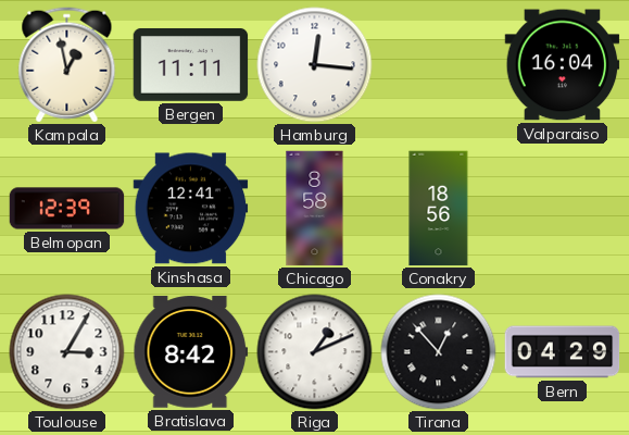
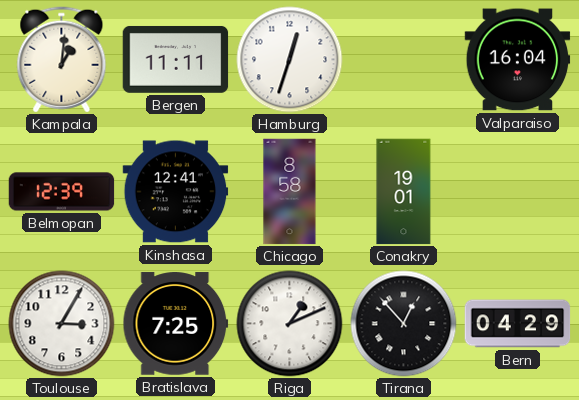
Kampala: 12:58 -> 1:01
Hamburg: 12:16 -> 12:33
Conakry: 18:56 -> 19:01
Bratislava: 8:42 -> 7:25
